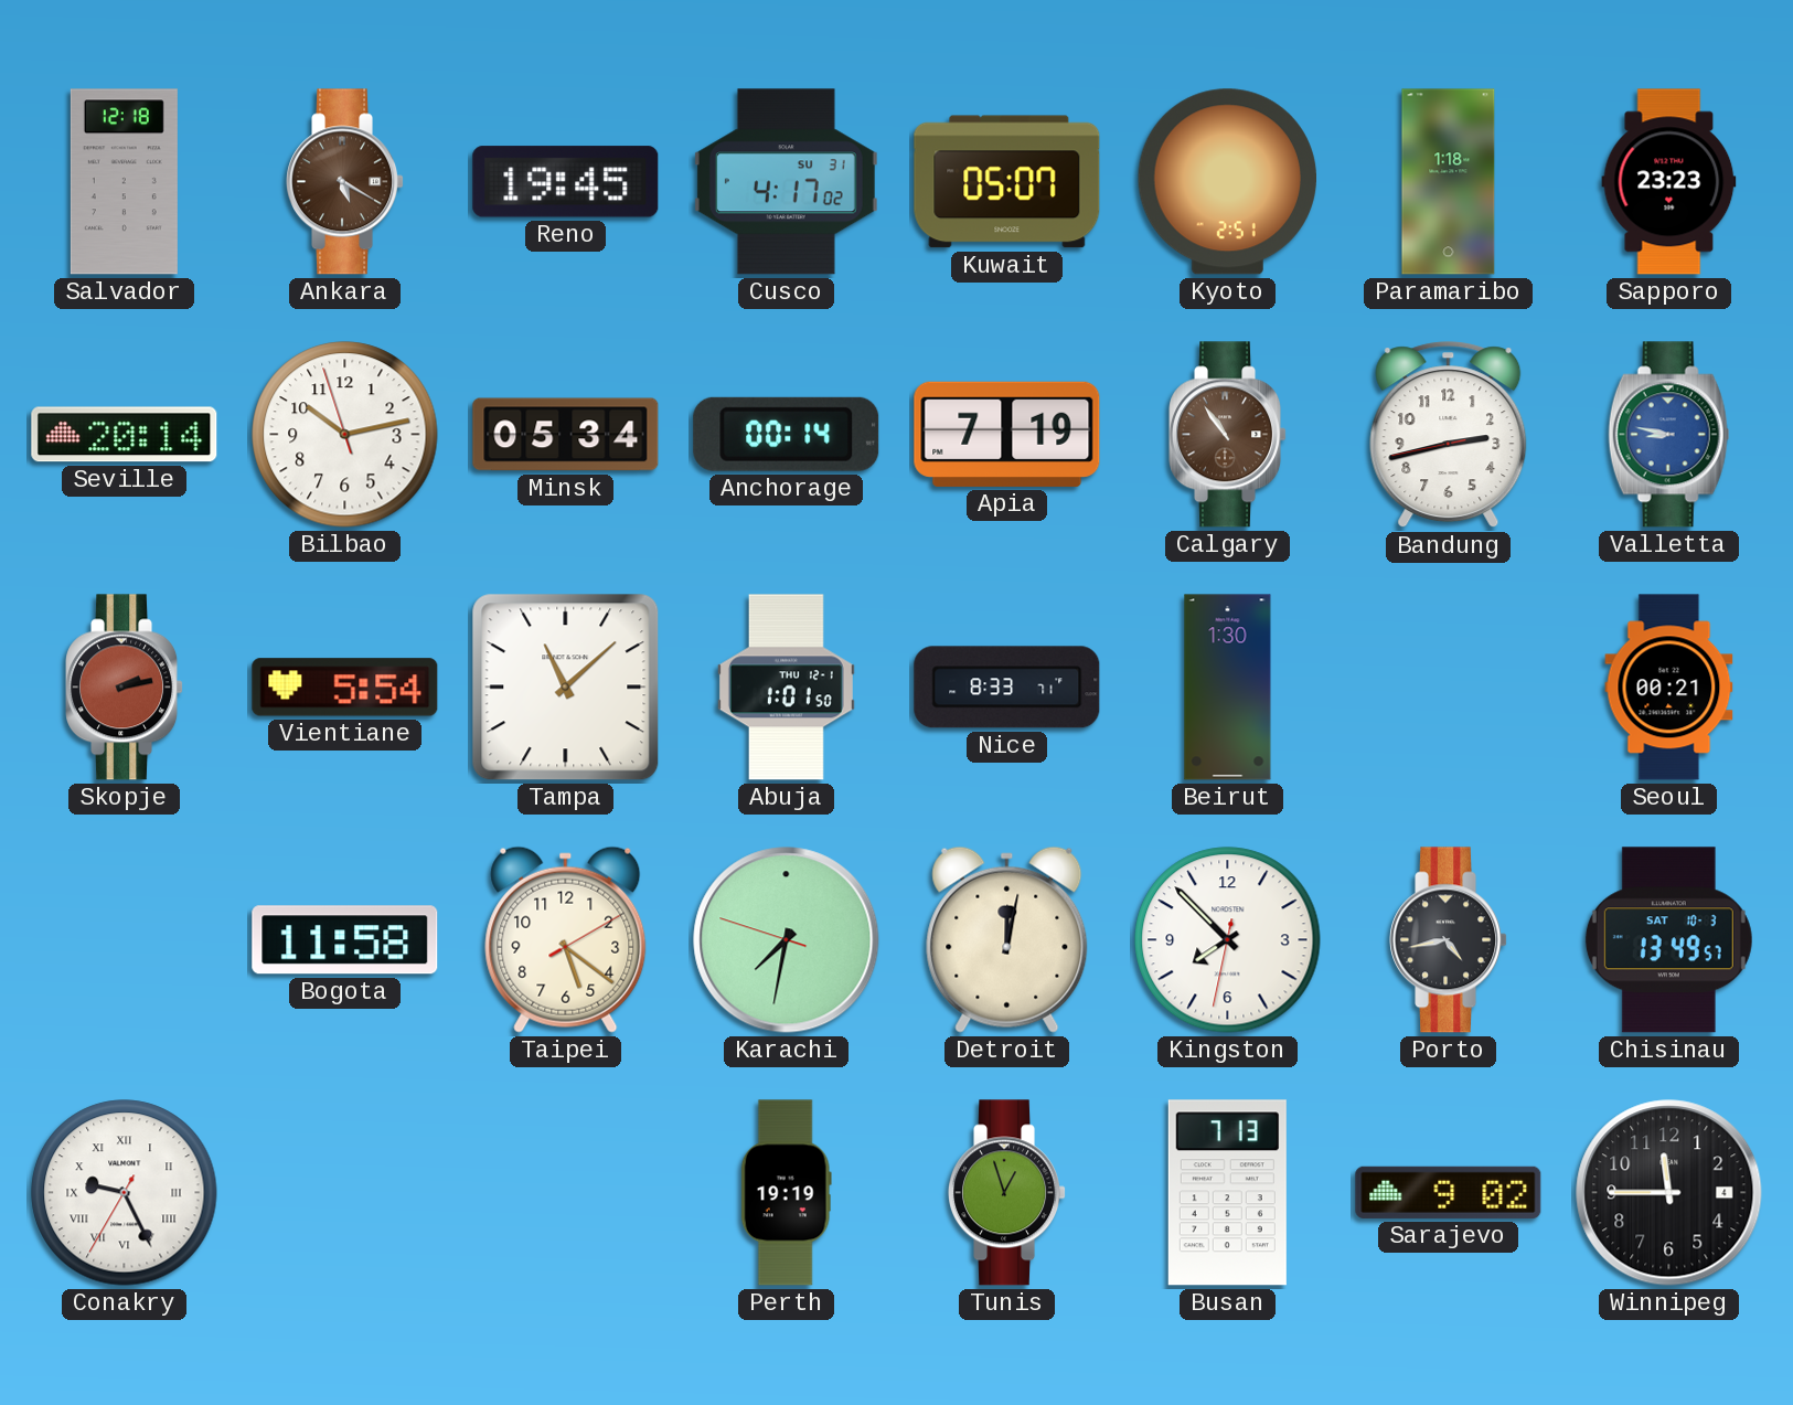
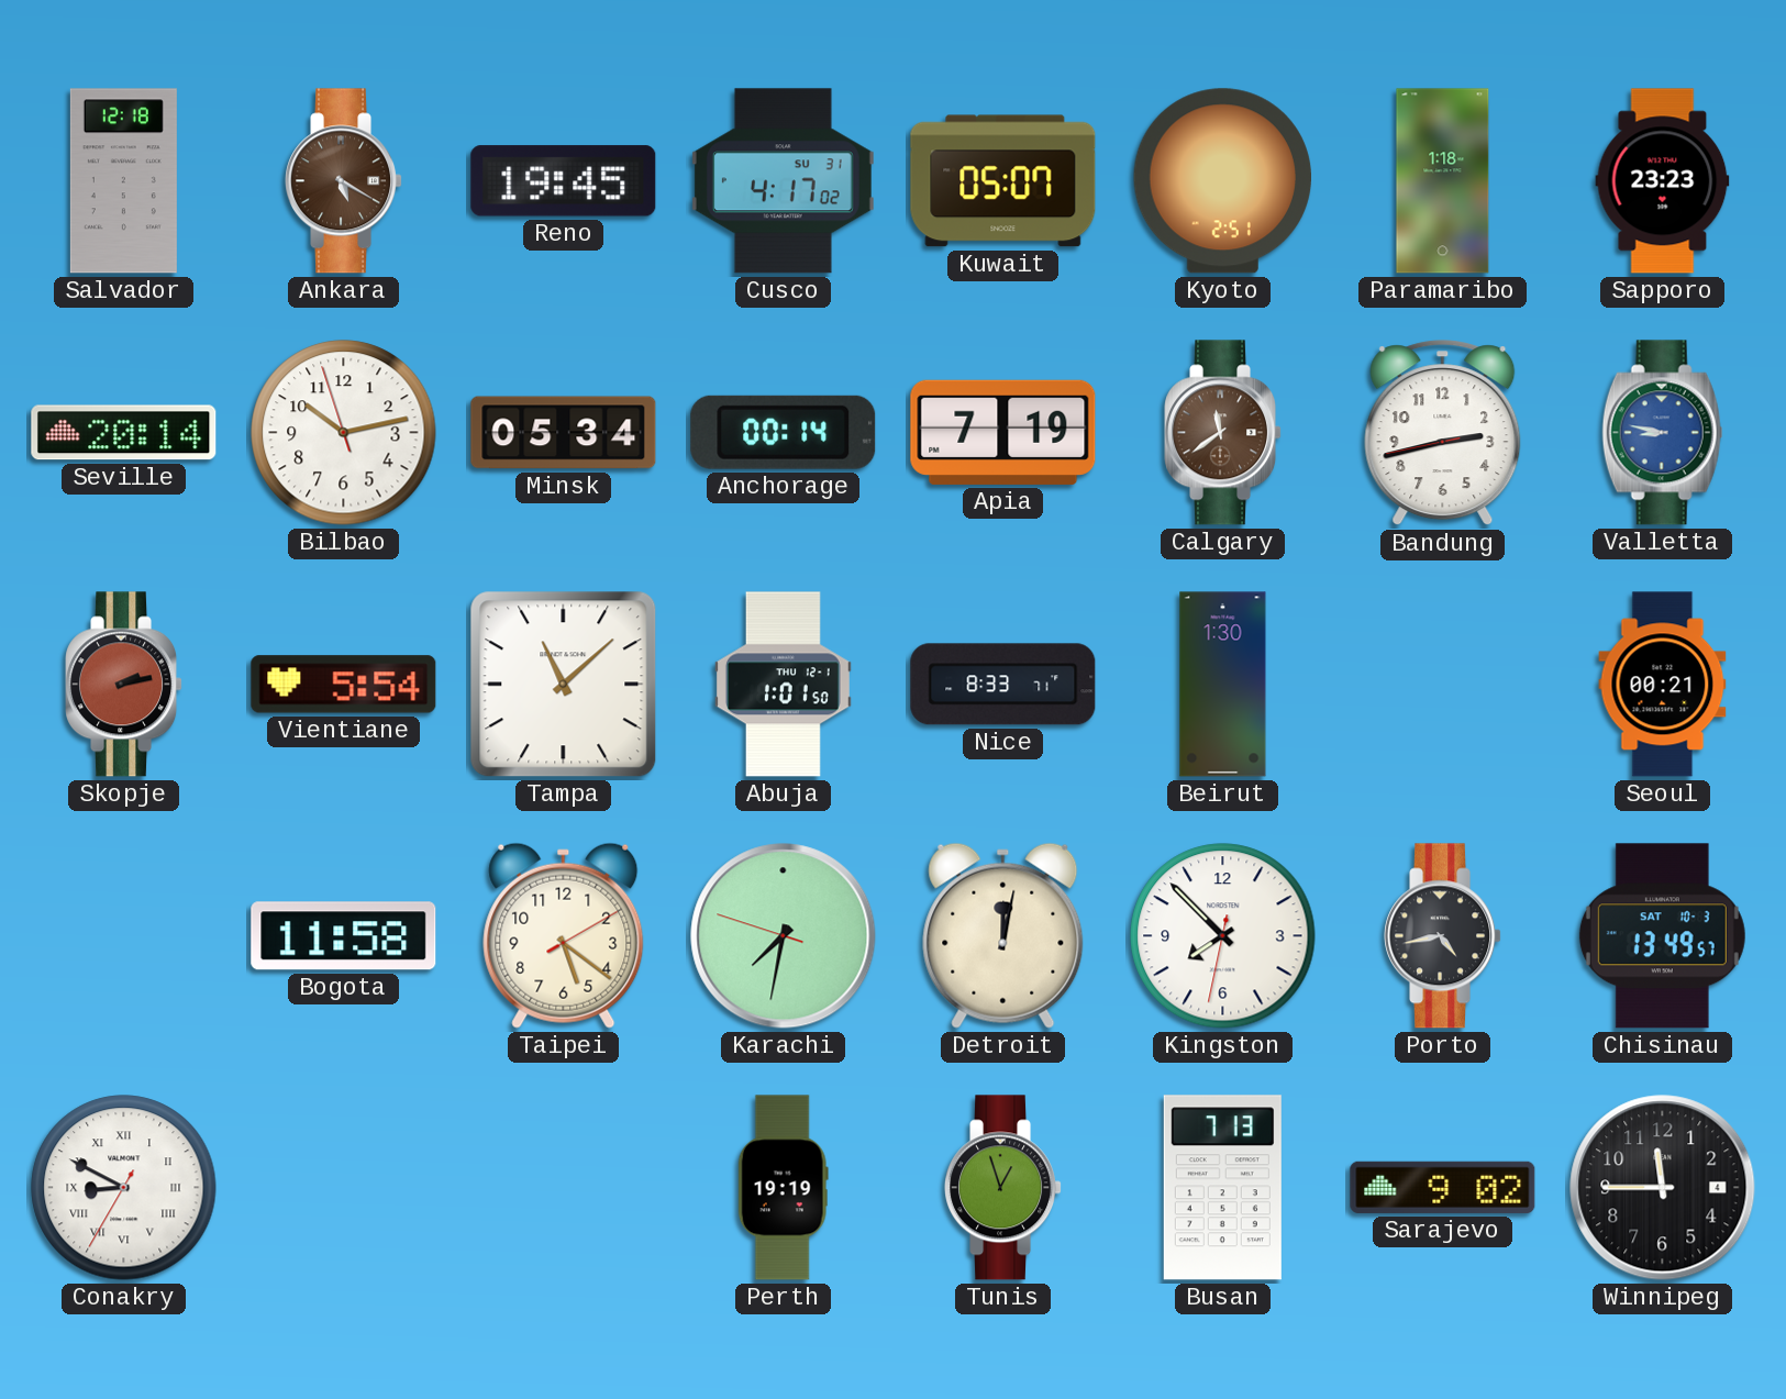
Calgary: 10:54 -> 11:39
Conakry: 9:25 -> 8:49
